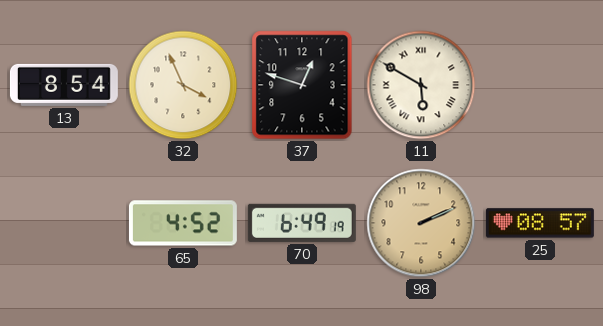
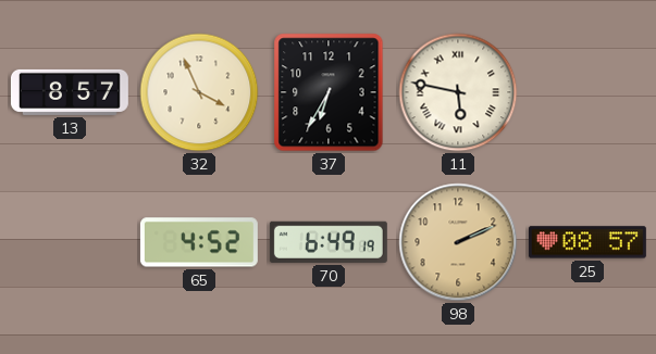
13: 8:54 -> 8:57
37: 12:48 -> 6:35
11: 5:50 -> 5:47
